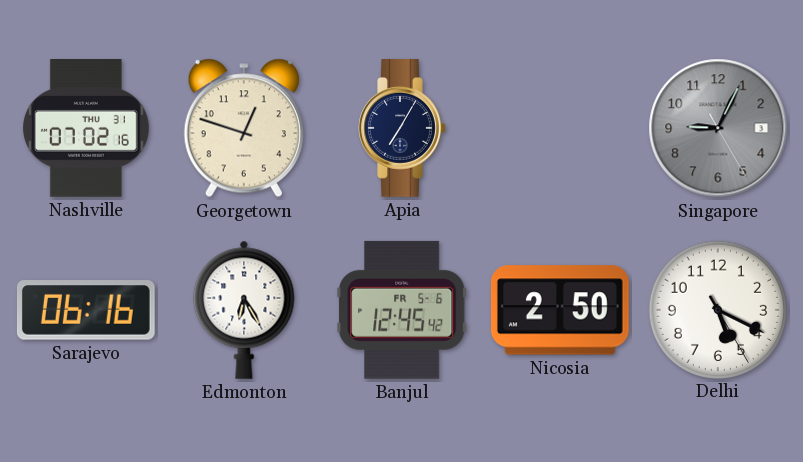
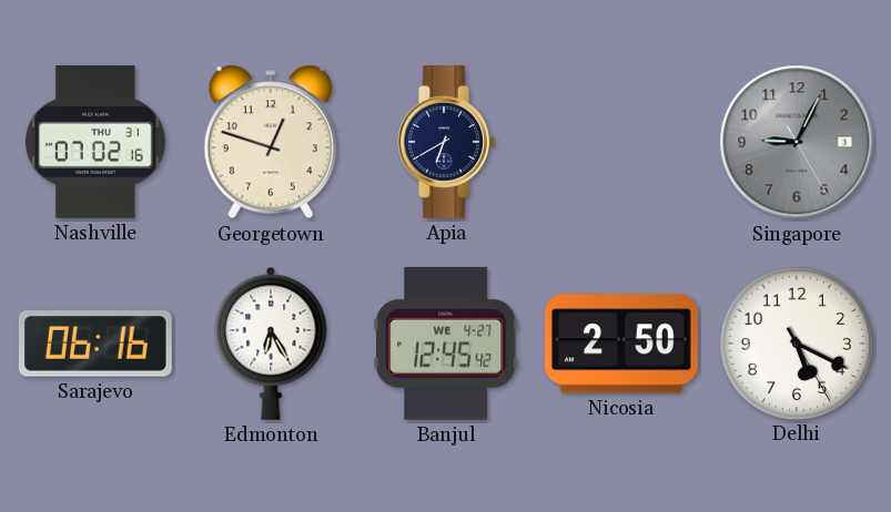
Apia: 7:05 -> 6:40
Banjul date: FR 5-6 -> WE 4-27
